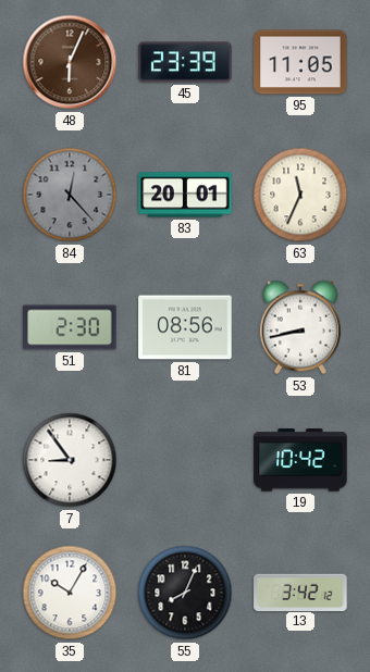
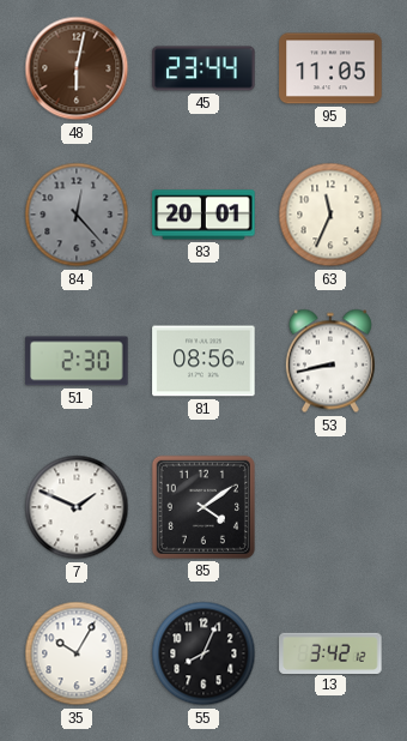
48: 6:04 -> 6:02
45: 23:39 -> 23:44
7: 8:54 -> 1:49
85: none -> 4:09
19: 10:42 -> none
